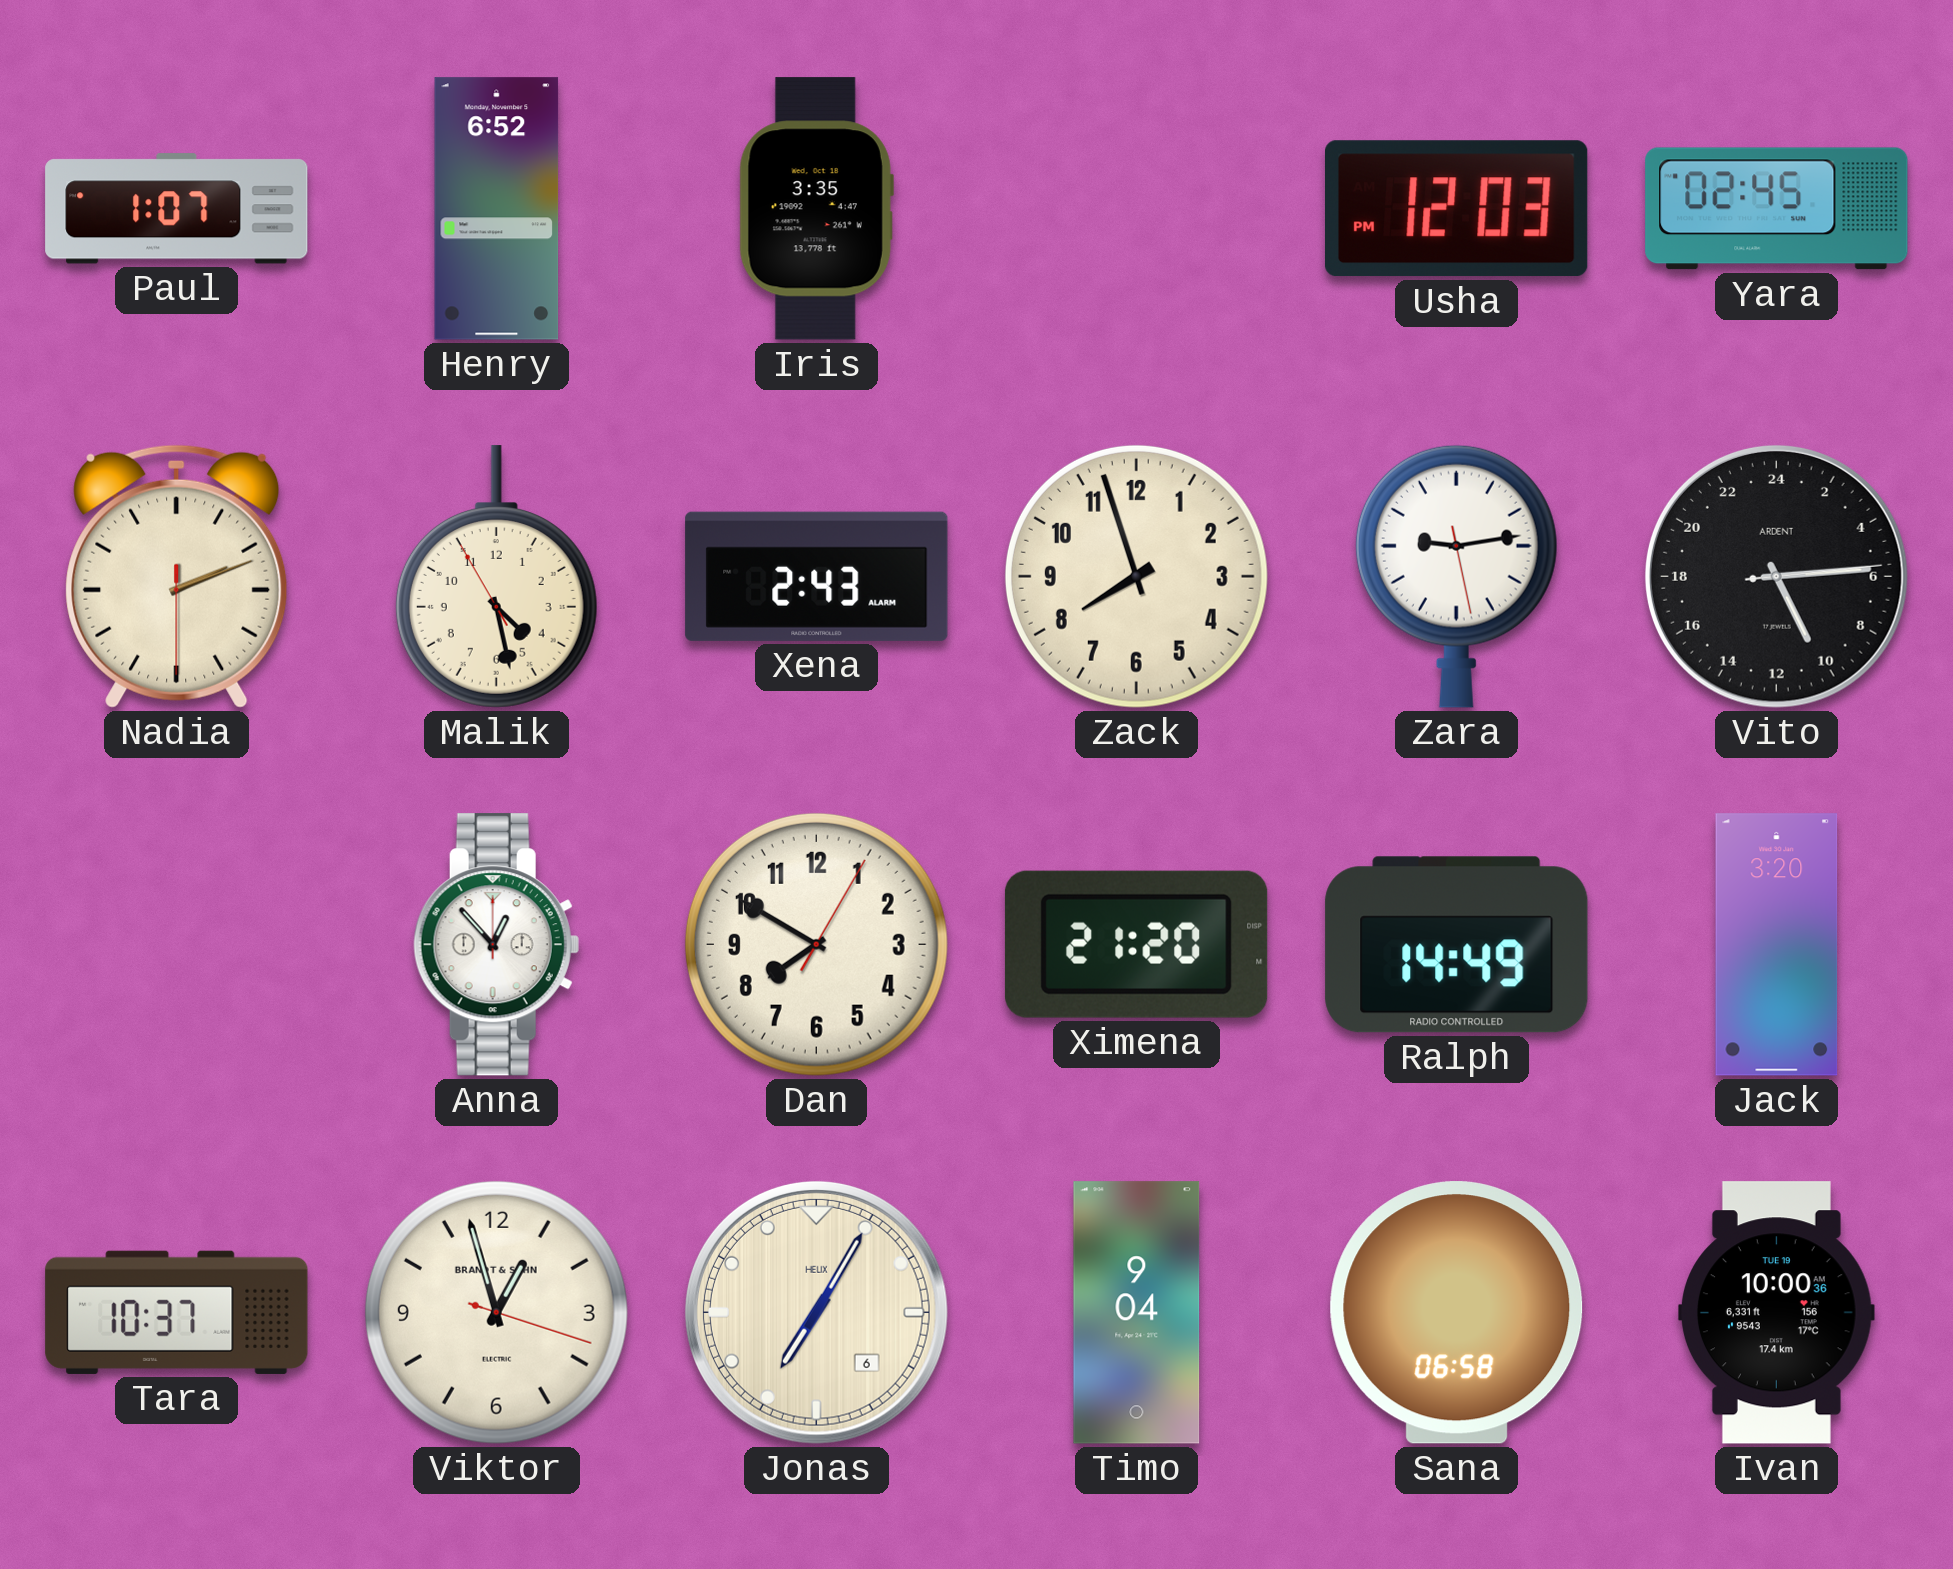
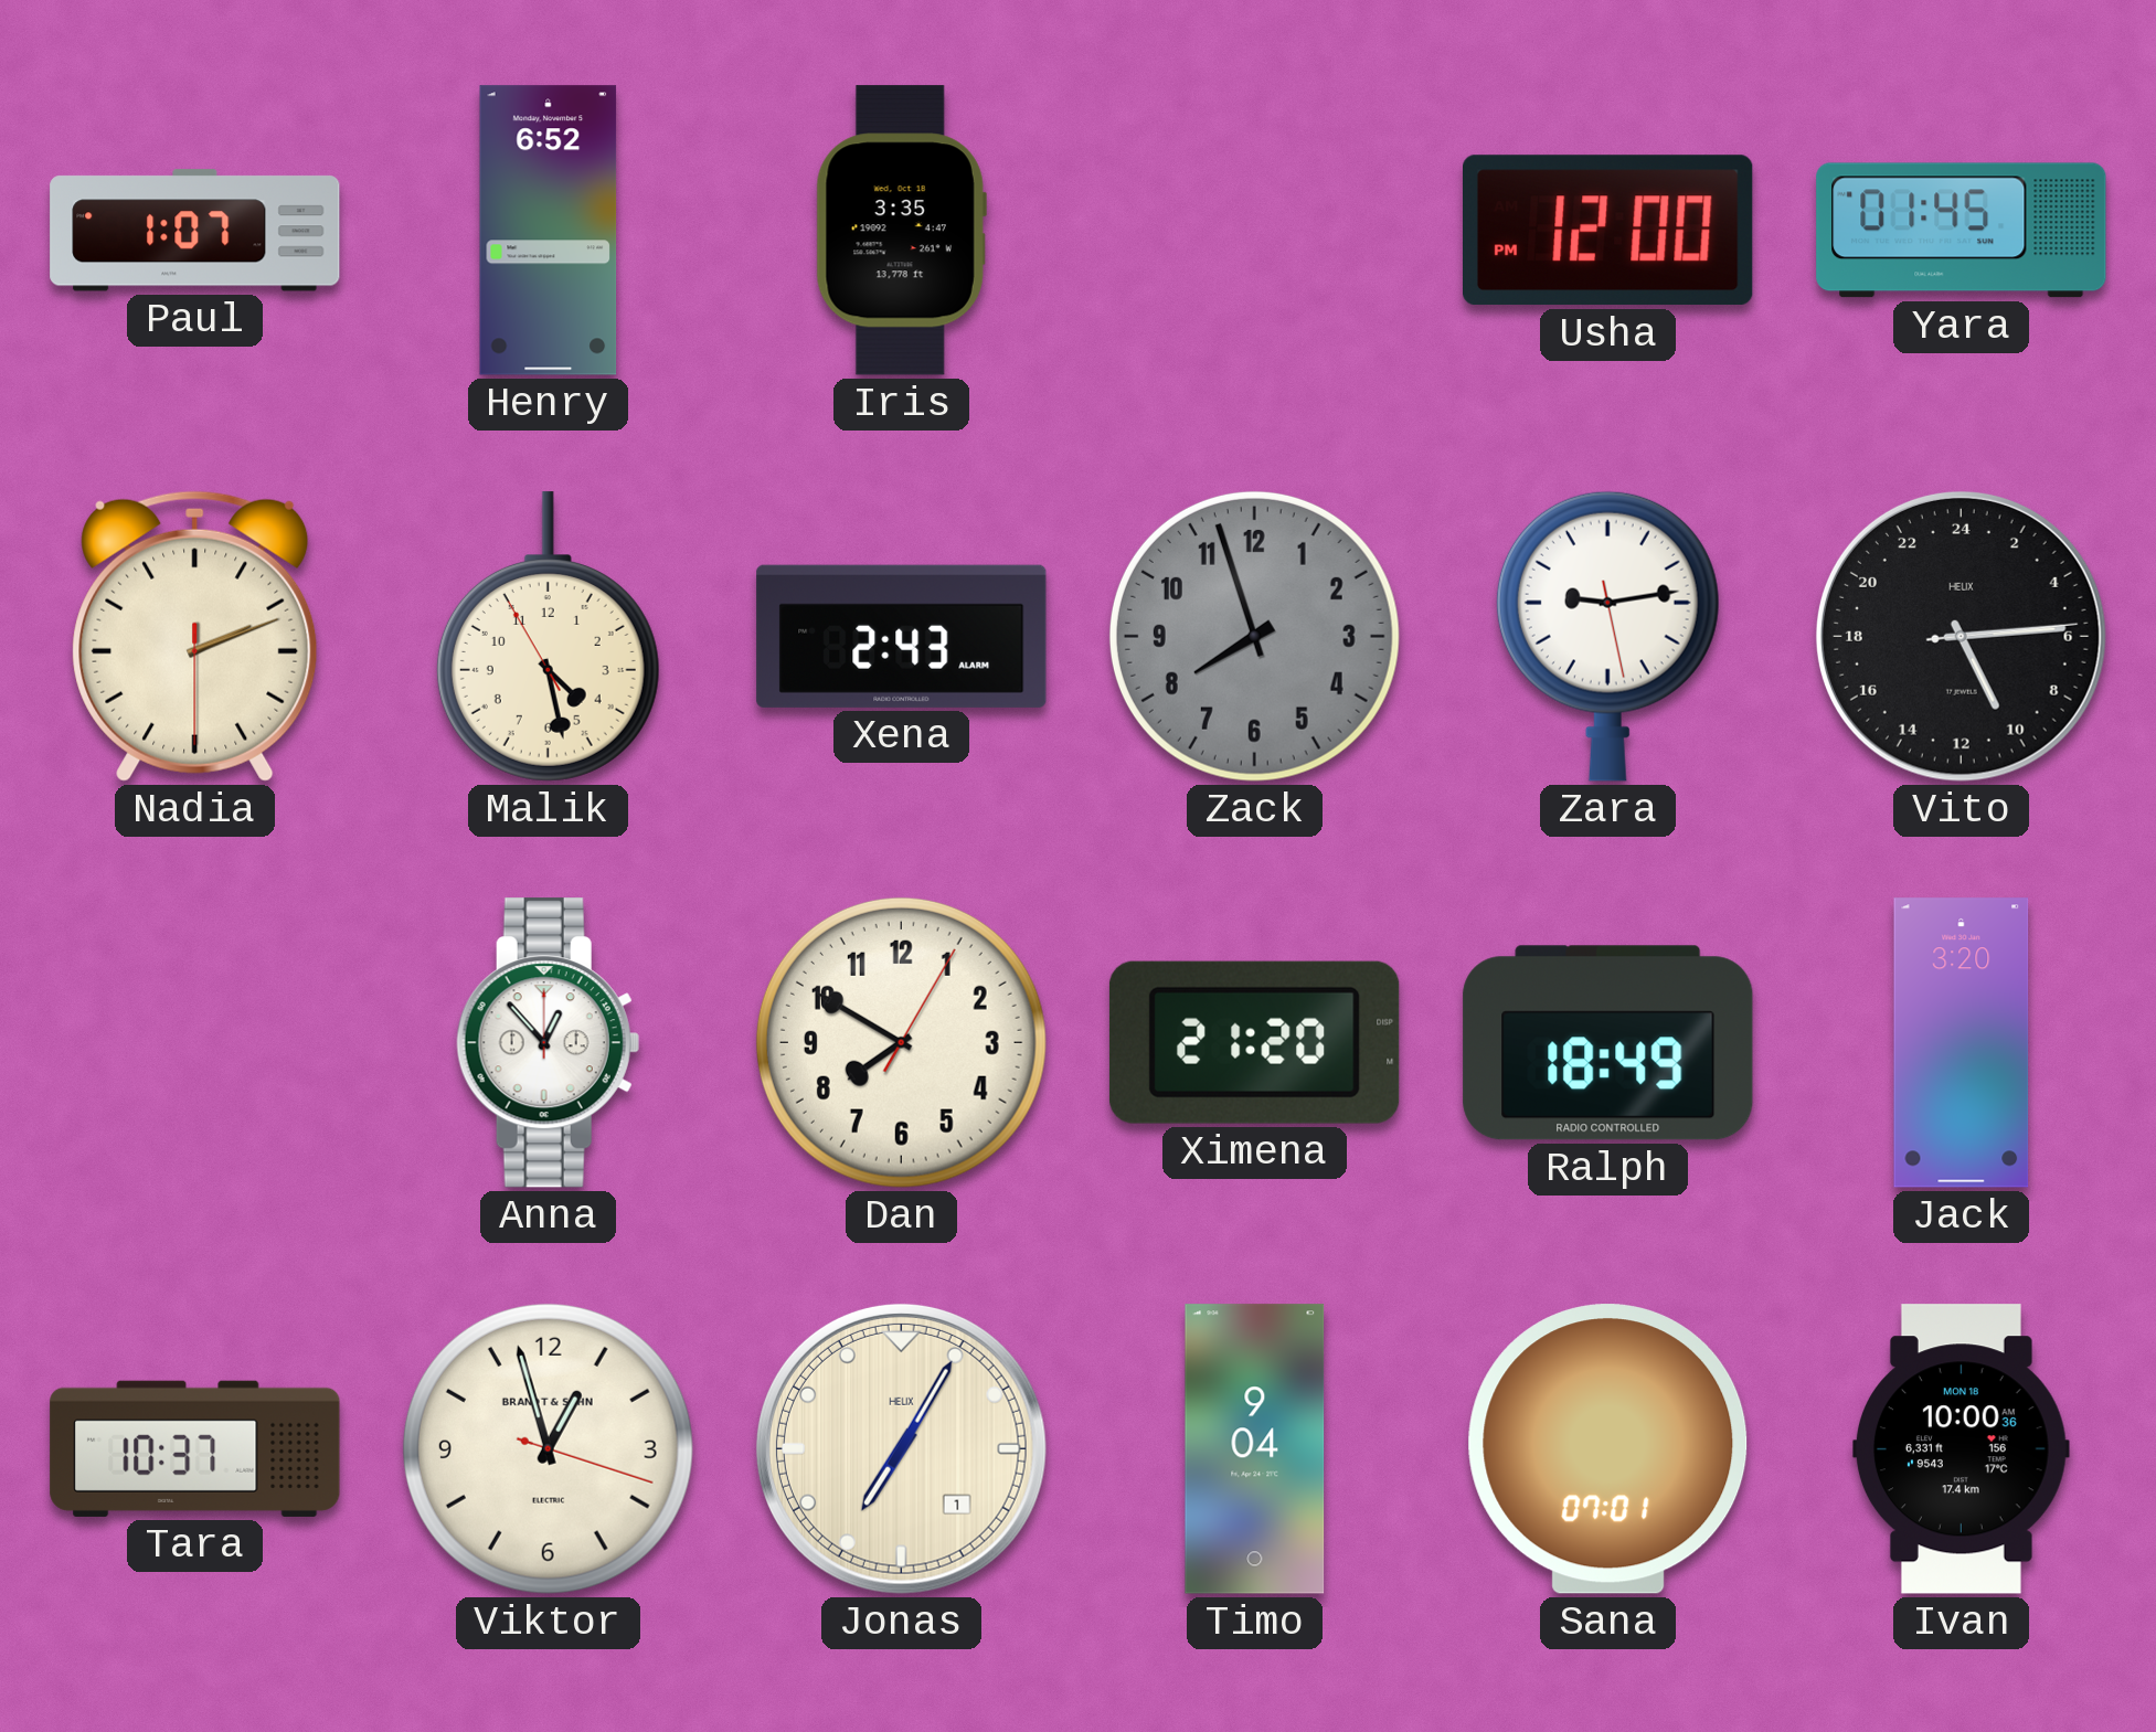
Usha: 12:03 -> 12:00
Yara: 02:45 -> 01:45
Zack dial: cream -> grey
Vito brand: ARDENT -> HELIX
Ralph: 14:49 -> 18:49
Jonas date: 6 -> 1
Sana: 06:58 -> 07:01
Ivan date: TUE 19 -> MON 18
